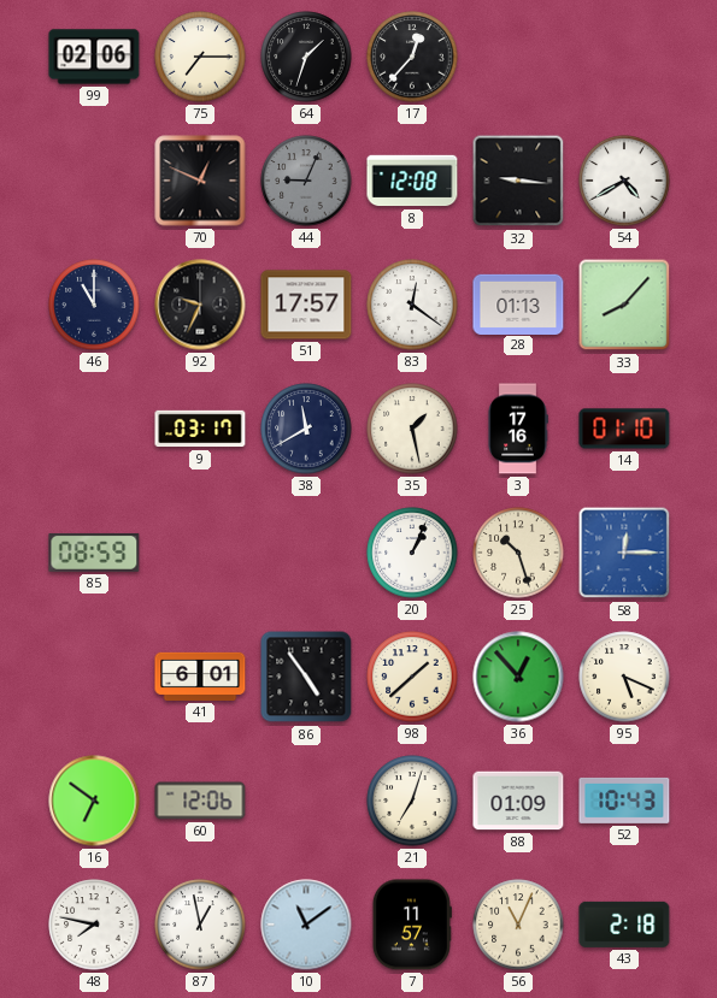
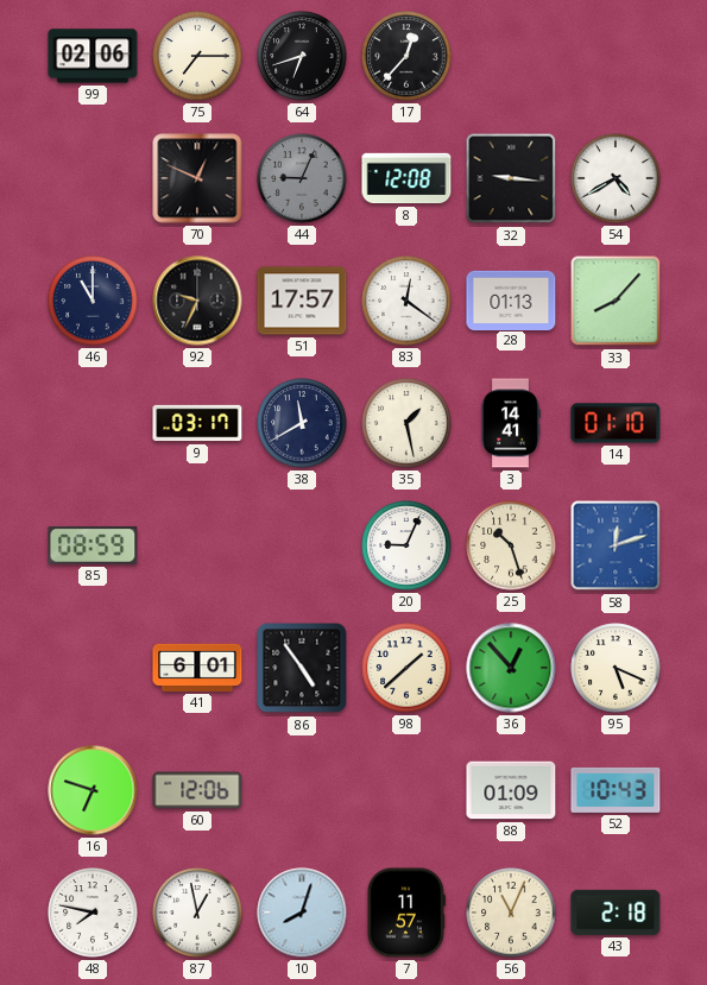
64: 1:33 -> 6:42
3: 17:16 -> 14:41
20: 1:04 -> 9:04
58: 12:15 -> 12:12
16: 6:51 -> 6:48
21: 7:03 -> none
10: 11:09 -> 8:03
